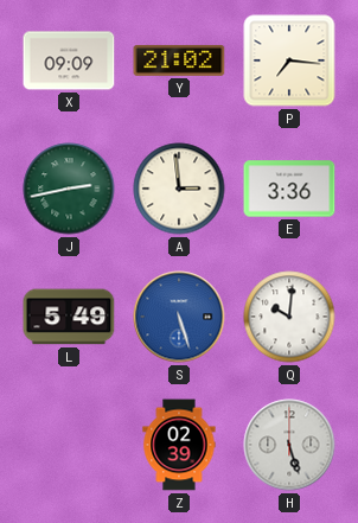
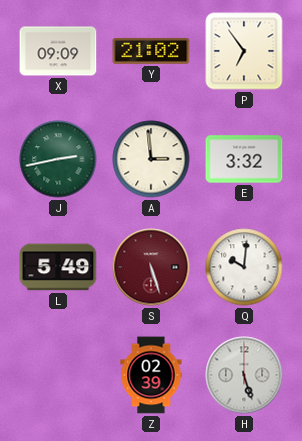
P: 7:16 -> 6:54
E: 3:36 -> 3:32
S dial: blue -> burgundy
